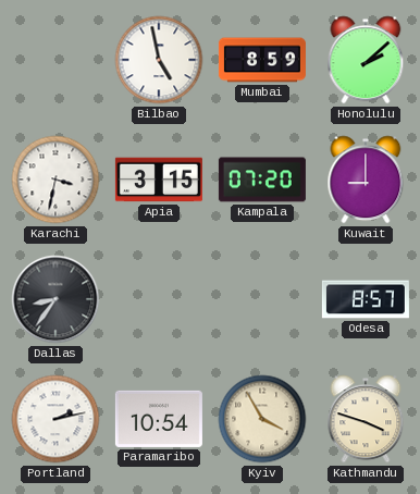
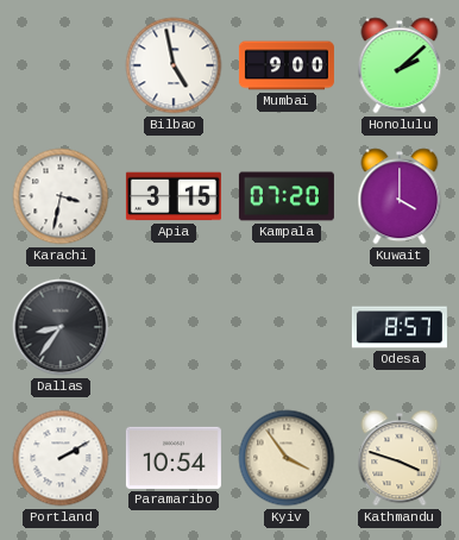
Mumbai: 8:59 -> 9:00
Kuwait: 9:00 -> 4:00
Portland: 2:13 -> 2:10
Kyiv: 3:55 -> 3:54
